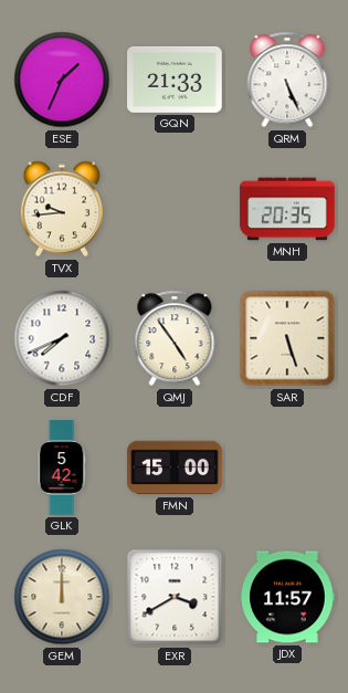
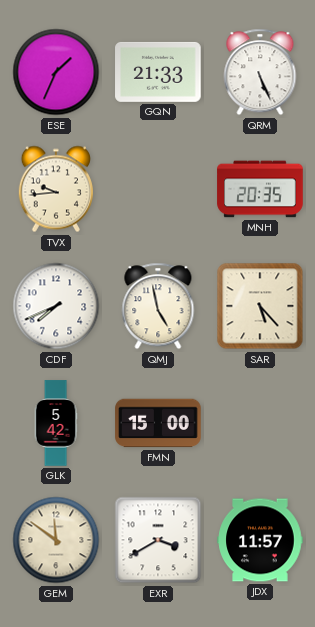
QMJ: 4:54 -> 4:58
SAR: 5:27 -> 5:23
GEM: 12:00 -> 11:51
